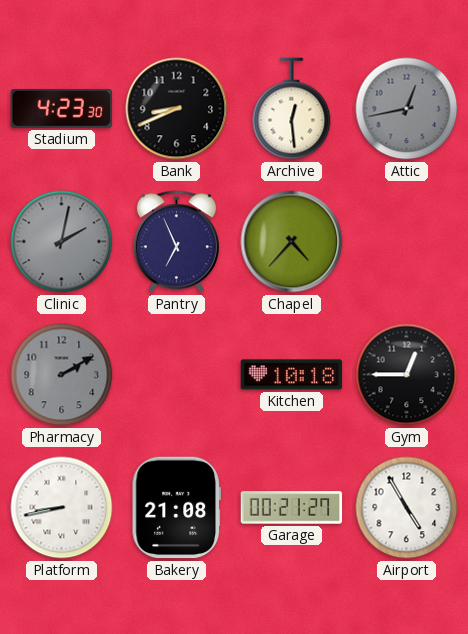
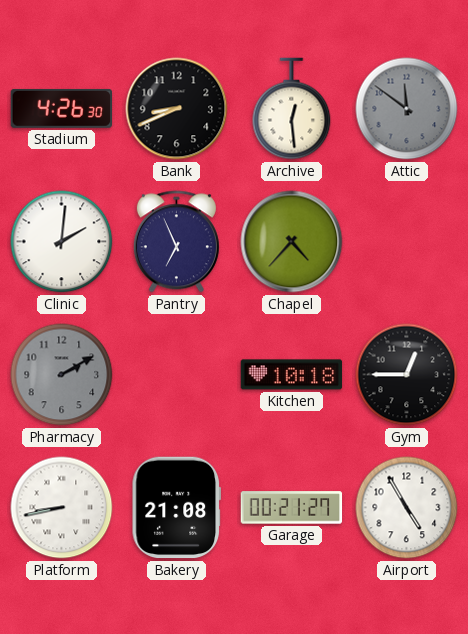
Stadium: 4:23 -> 4:26
Attic: 12:43 -> 11:51
Clinic: 2:02 -> 2:01
Clinic dial: grey -> white
